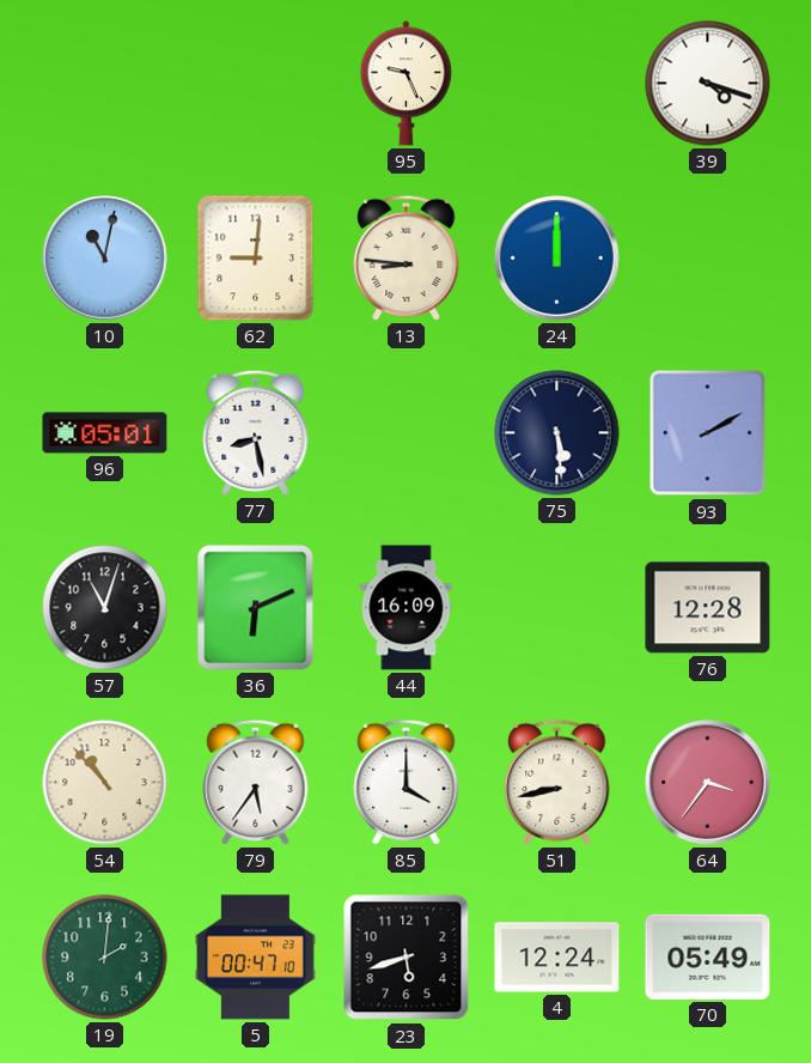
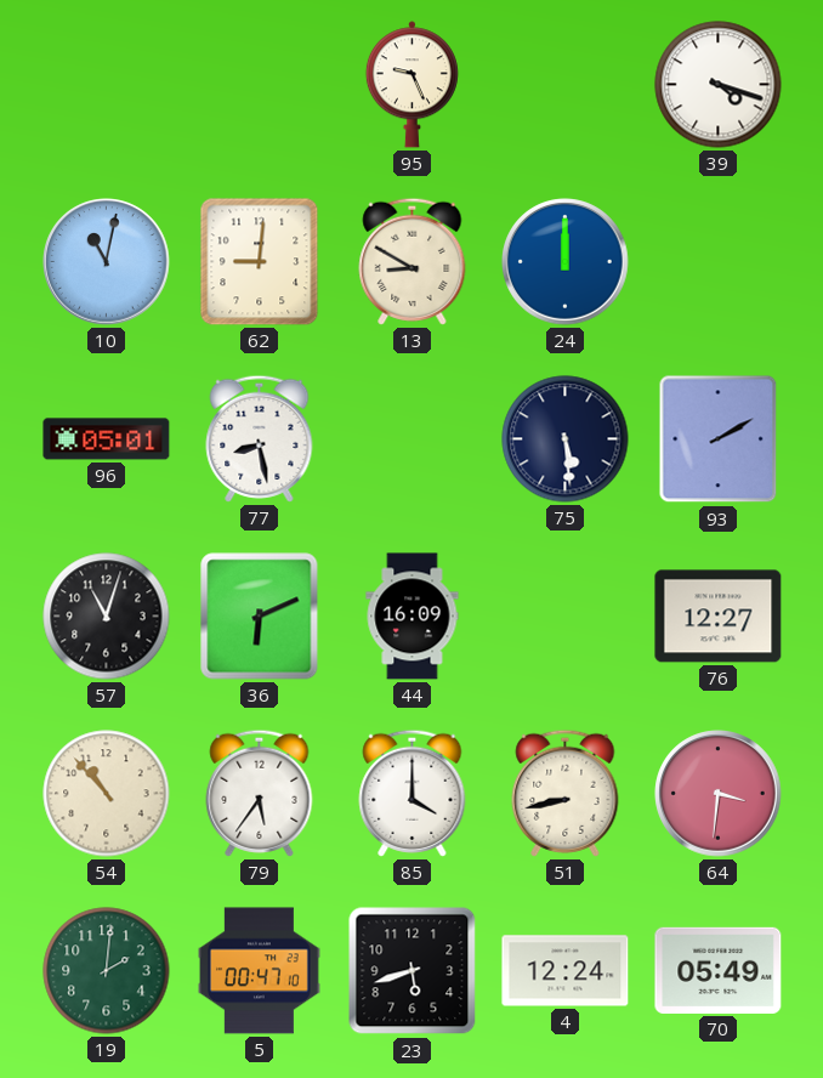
13: 8:46 -> 8:50
76: 12:28 -> 12:27
64: 3:36 -> 3:31
